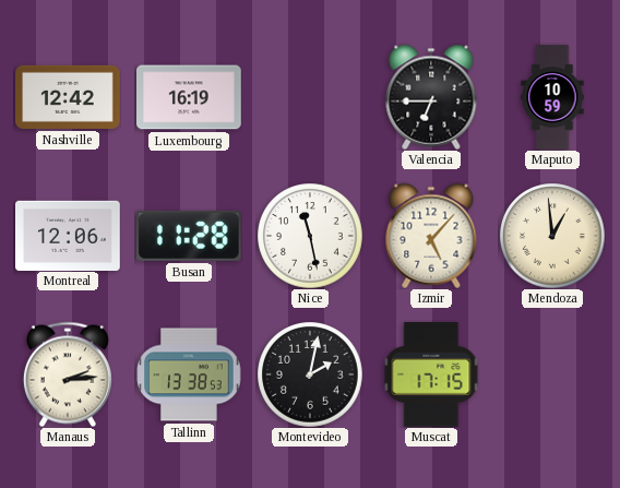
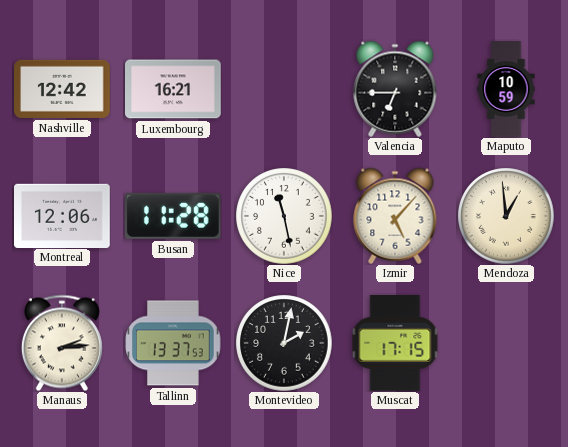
Luxembourg: 16:19 -> 16:21
Tallinn: 13:38 -> 13:37
